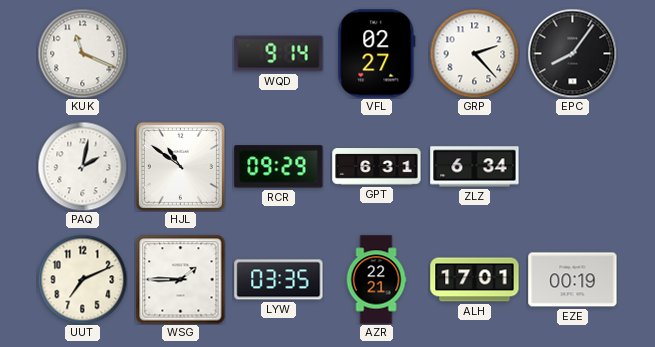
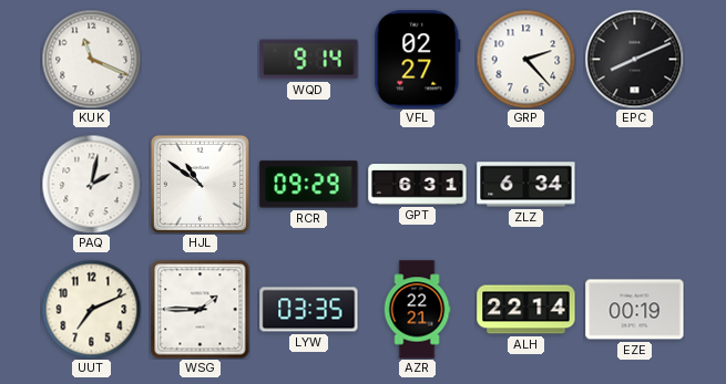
EPC: 8:06 -> 8:11
ALH: 17:01 -> 22:14
